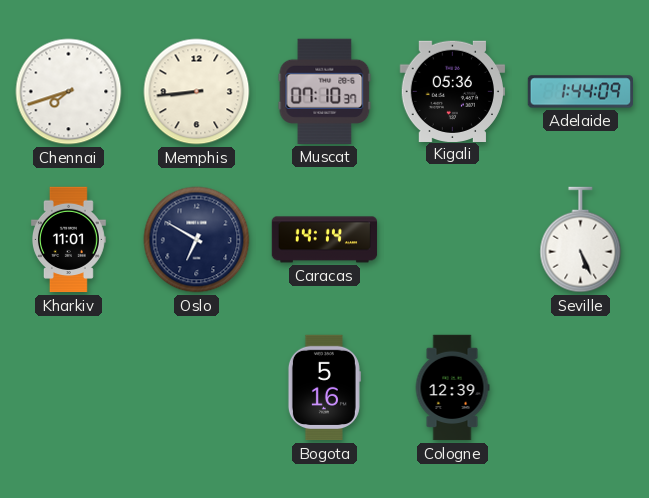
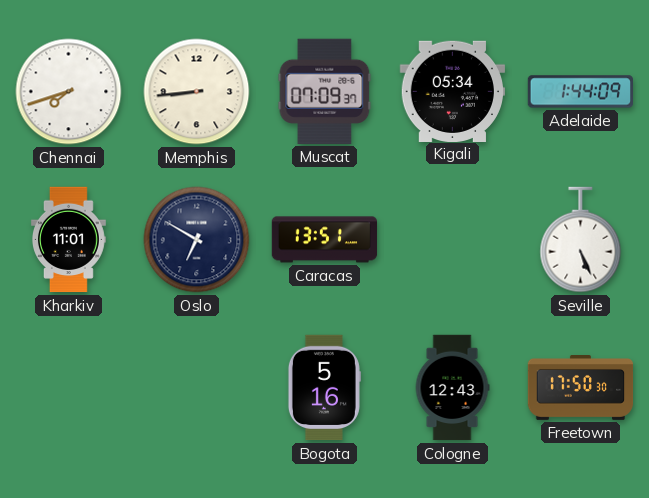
Muscat: 07:10 -> 07:09
Kigali: 05:36 -> 05:34
Caracas: 14:14 -> 13:51
Cologne: 12:39 -> 12:43
Freetown: none -> 17:50
